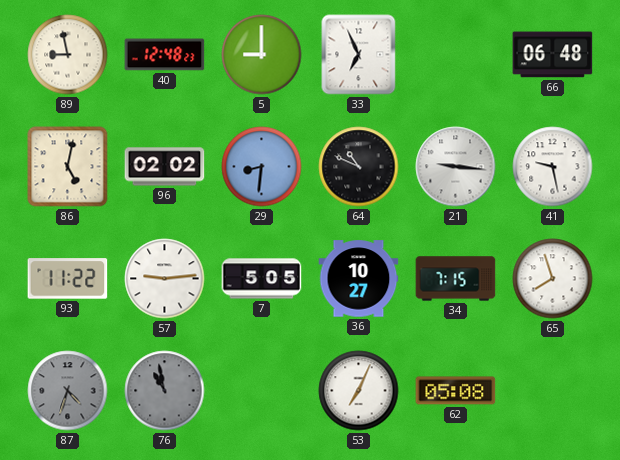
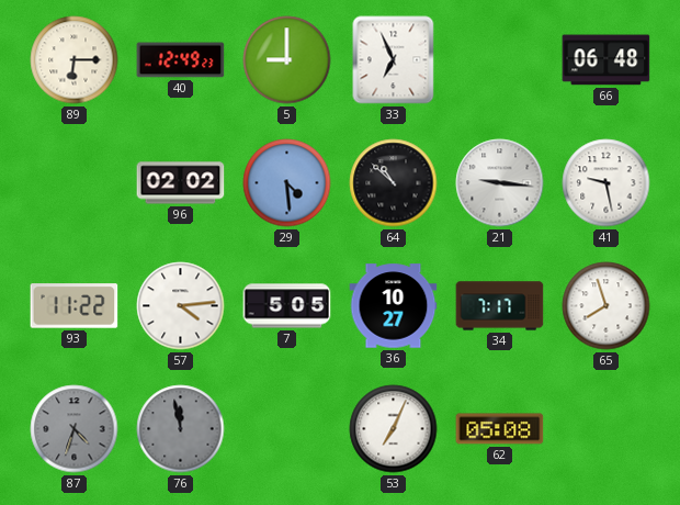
89: 8:58 -> 6:15
40: 12:48 -> 12:49
86: 5:02 -> none
29: 8:31 -> 4:29
64: 10:49 -> 10:52
57: 9:14 -> 4:14
34: 7:15 -> 7:17
76: 10:58 -> 11:58
